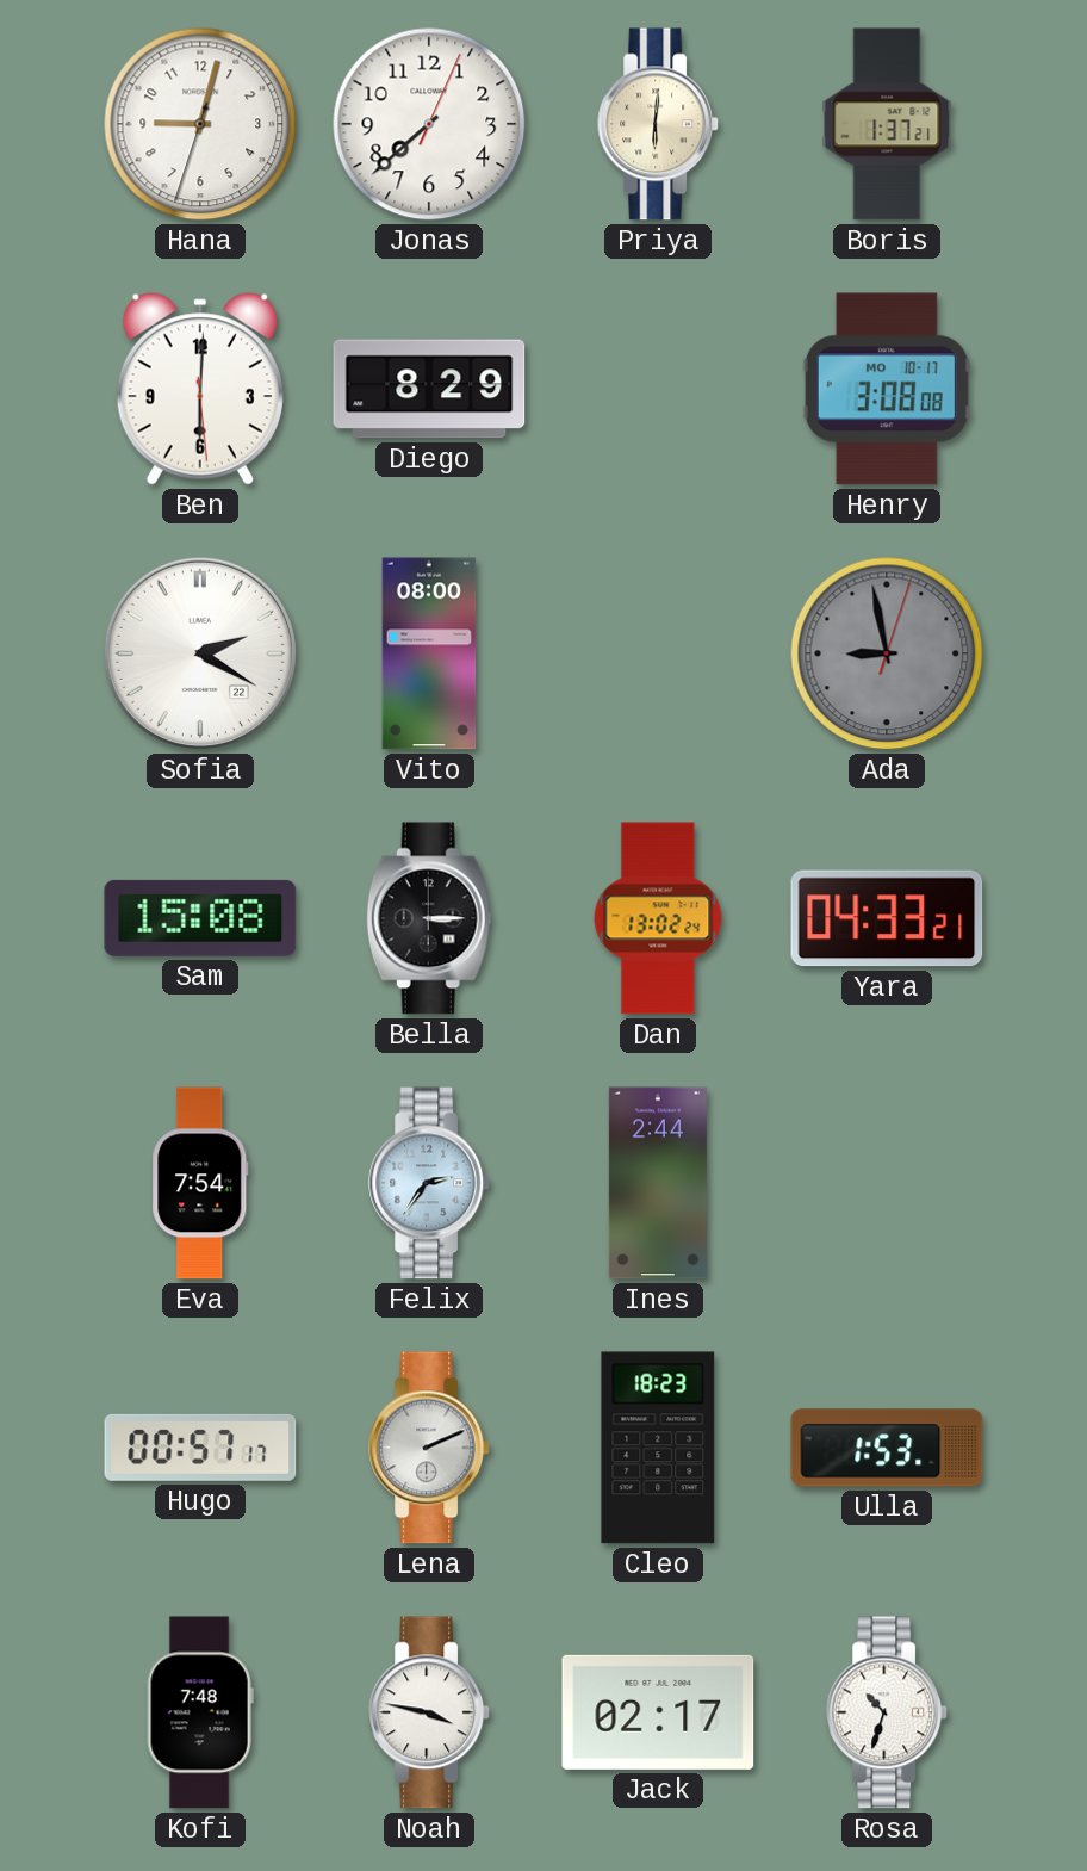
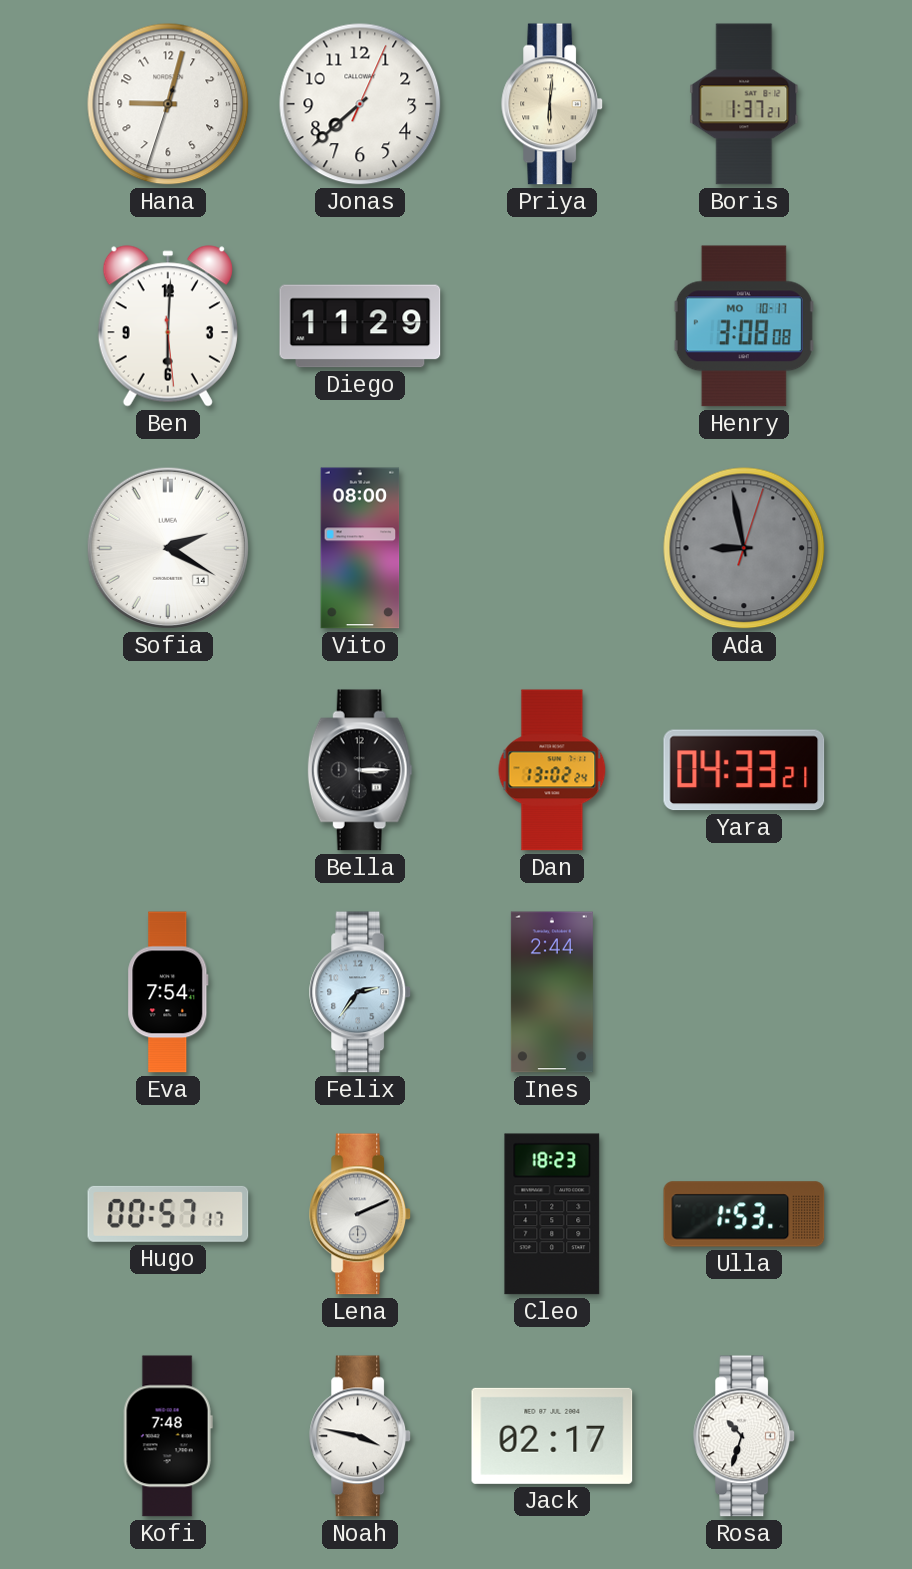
Diego: 8:29 -> 11:29
Sofia date: 22 -> 14
Sam: 15:08 -> none
